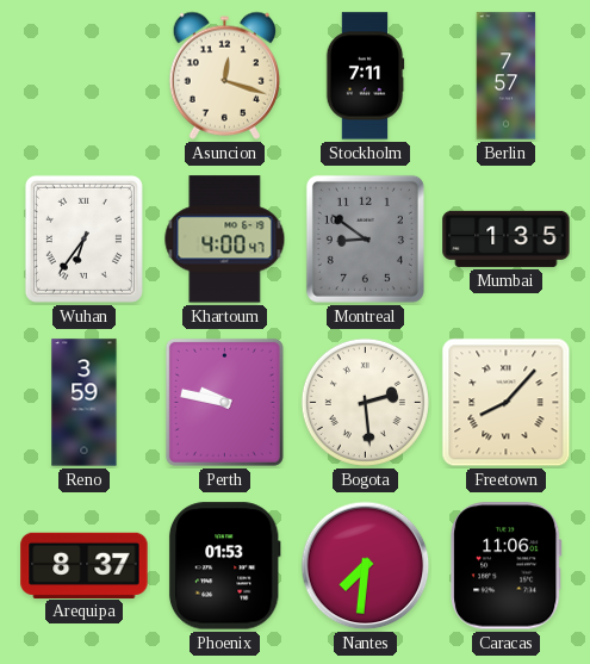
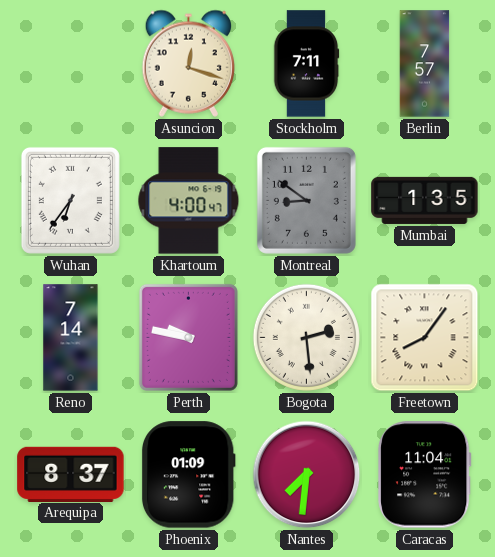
Reno: 3:59 -> 7:14
Freetown: 8:07 -> 8:06
Phoenix: 01:53 -> 01:09
Caracas: 11:06 -> 11:04
